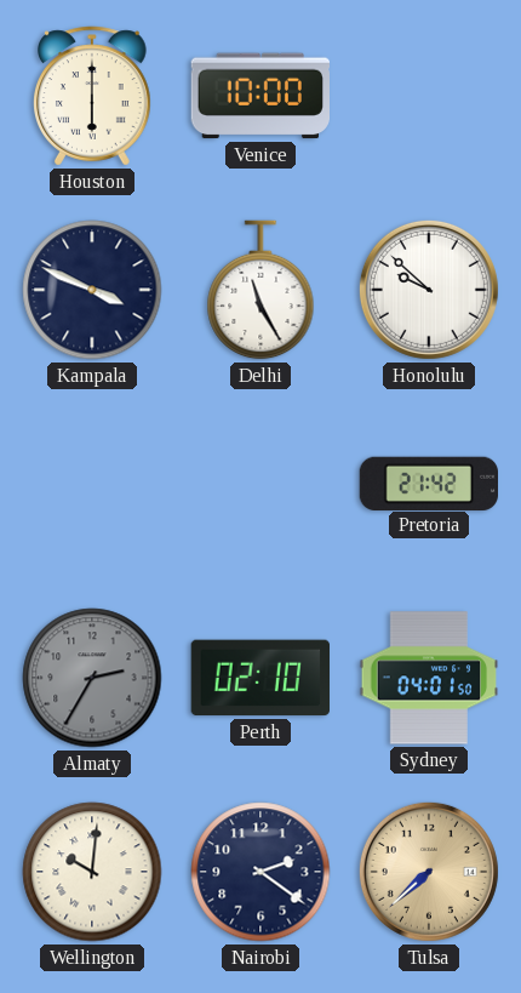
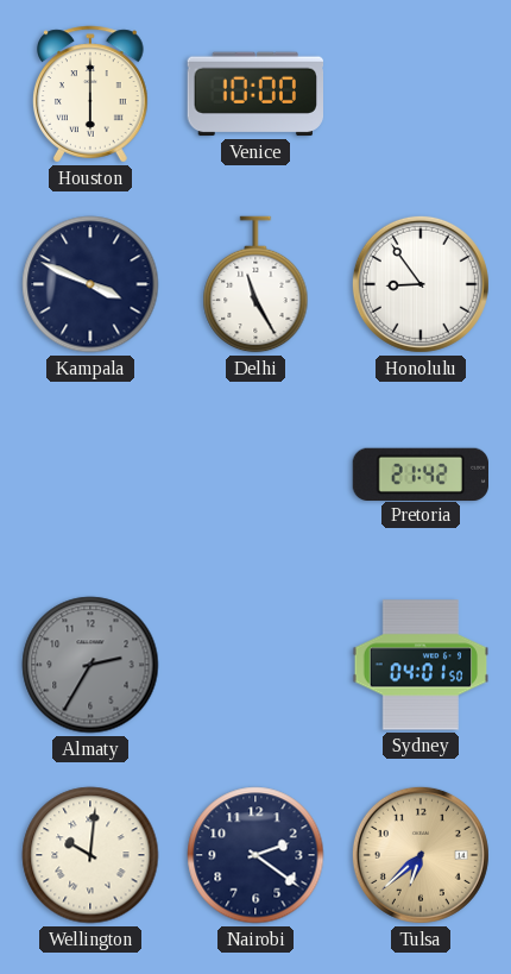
Honolulu: 9:52 -> 8:54
Perth: 02:10 -> none
Tulsa: 7:38 -> 6:38
